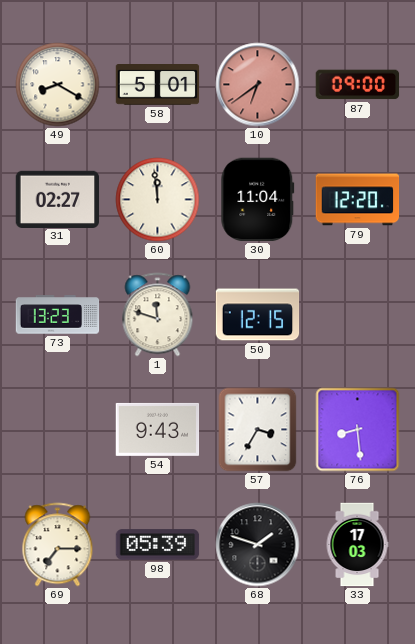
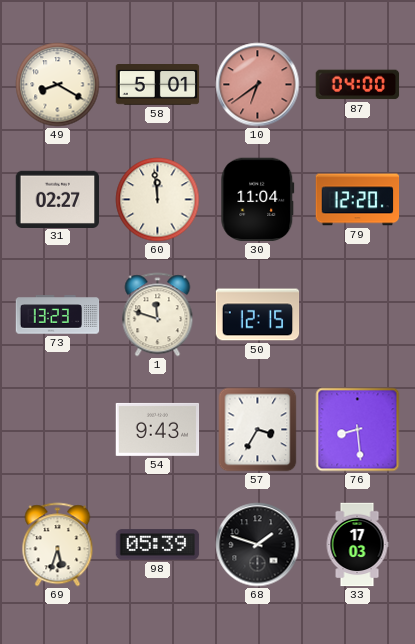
87: 09:00 -> 04:00
69: 7:15 -> 5:33
